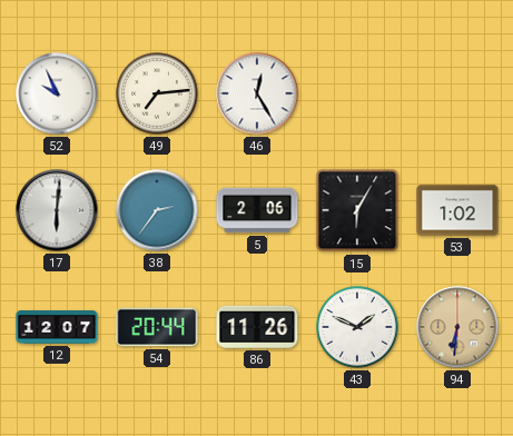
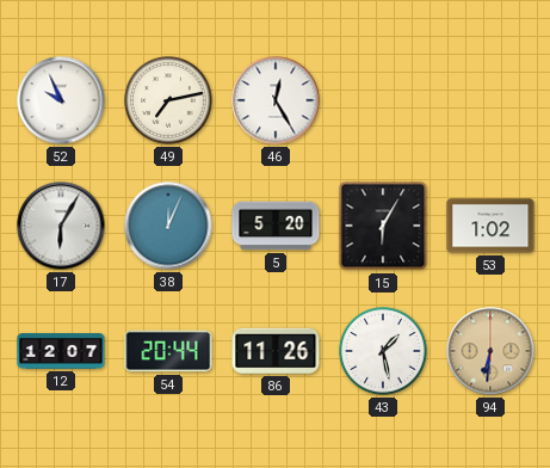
49: 7:14 -> 7:13
17: 6:01 -> 6:05
38: 2:36 -> 12:04
5: 2:06 -> 5:20
43: 1:49 -> 1:28
